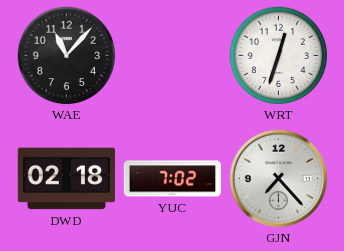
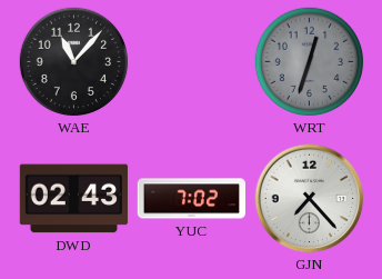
WRT dial: white -> grey
DWD: 02:18 -> 02:43
